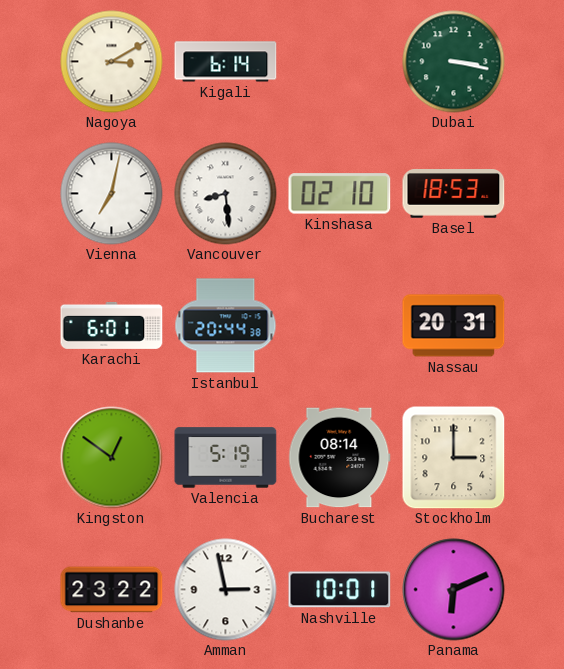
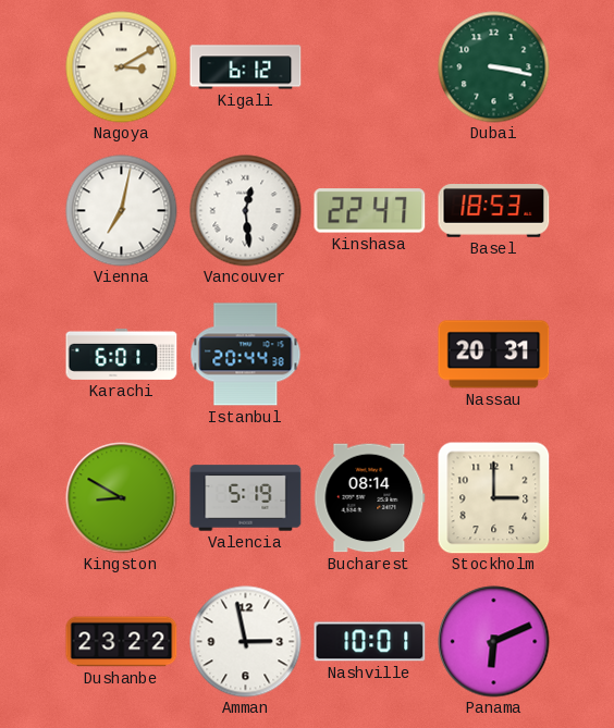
Kigali: 6:14 -> 6:12
Vancouver: 8:29 -> 12:29
Kinshasa: 02:10 -> 22:47
Kingston: 12:51 -> 8:50
